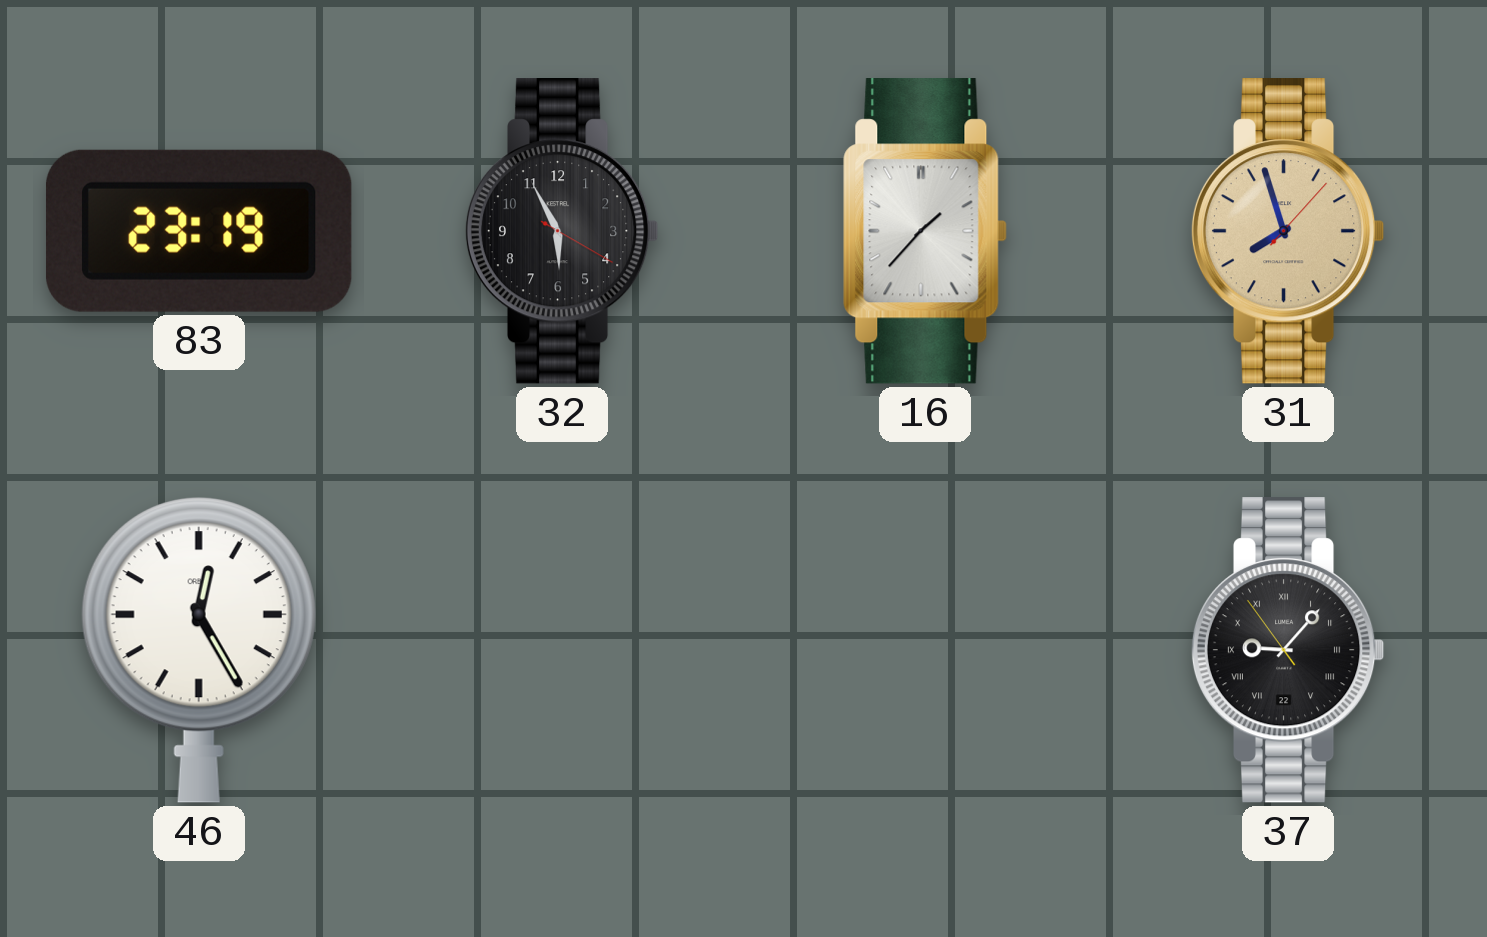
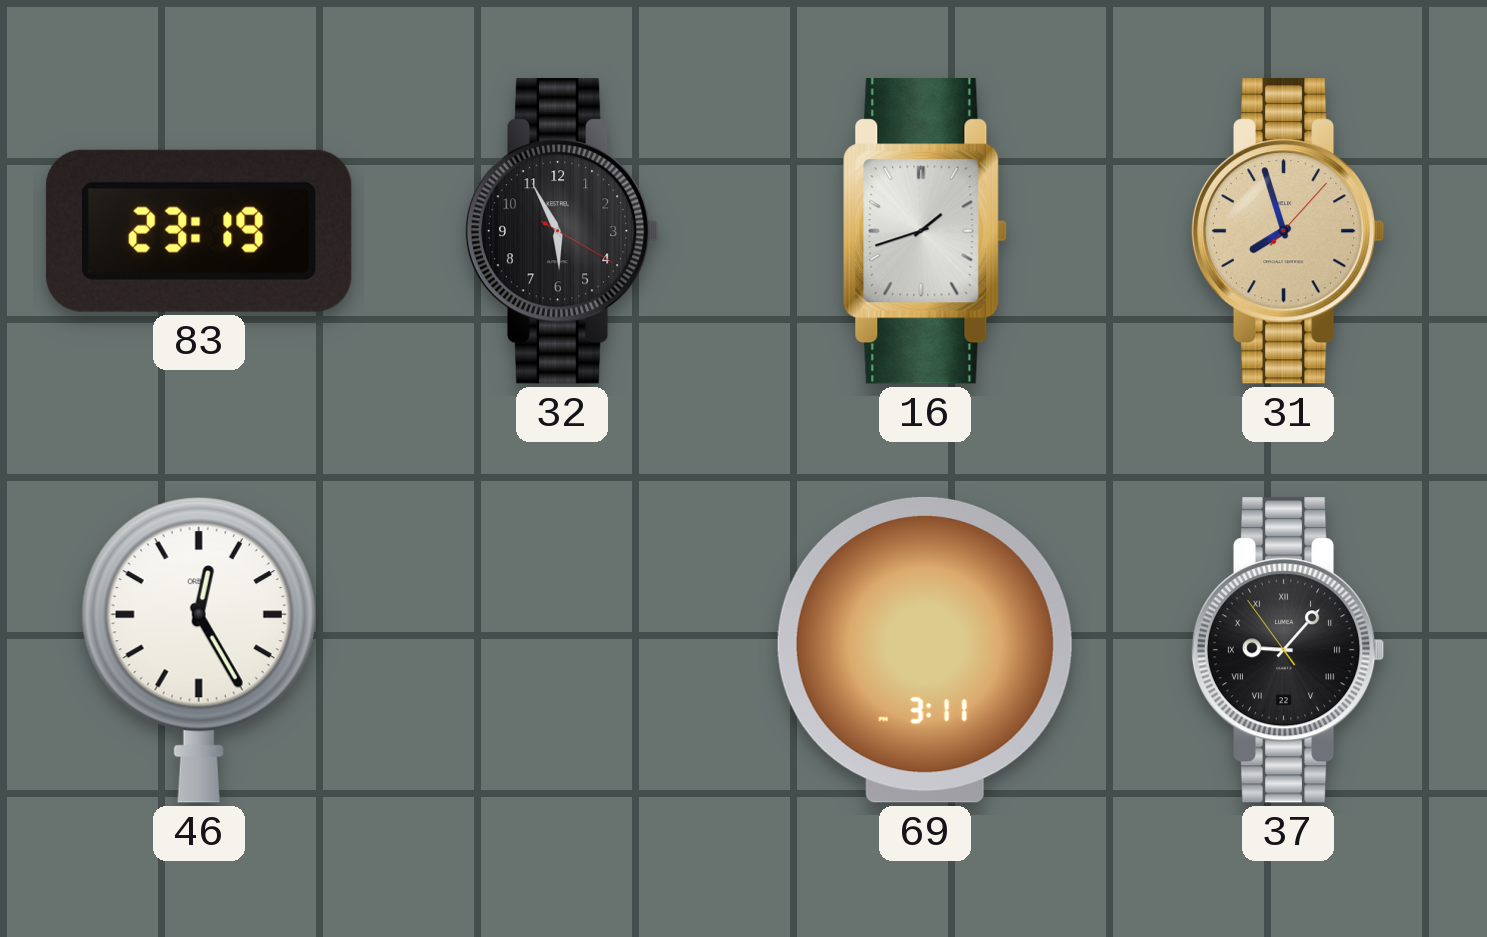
16: 1:37 -> 1:42
69: none -> 3:11
